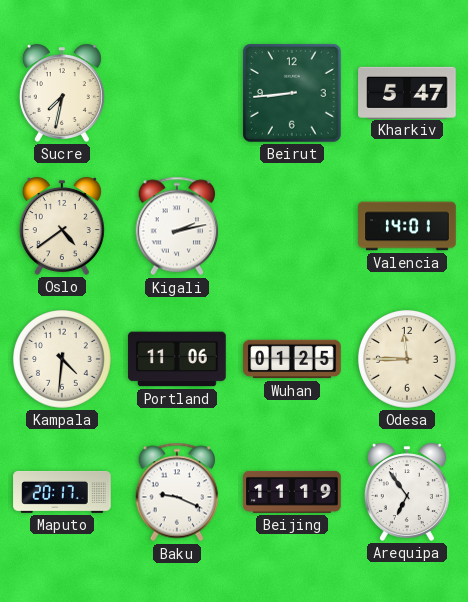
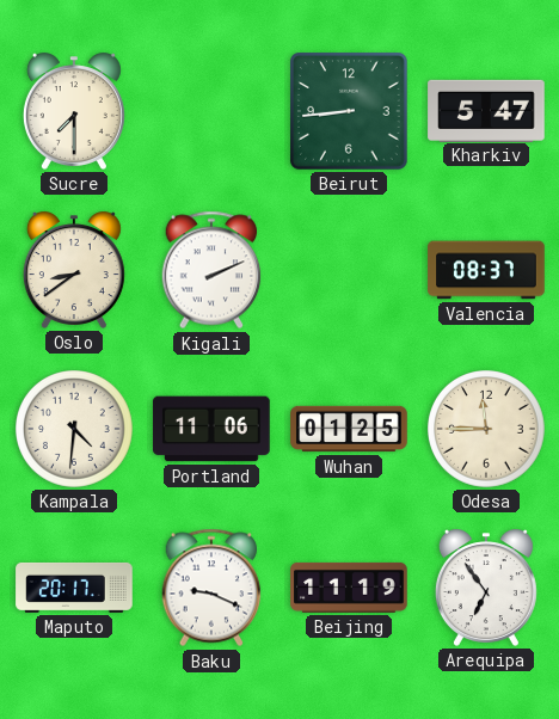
Sucre: 7:32 -> 7:30
Oslo: 4:39 -> 8:39
Kigali: 2:13 -> 2:11
Valencia: 14:01 -> 08:37
